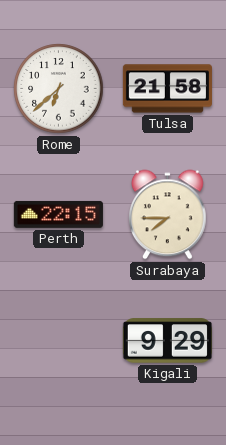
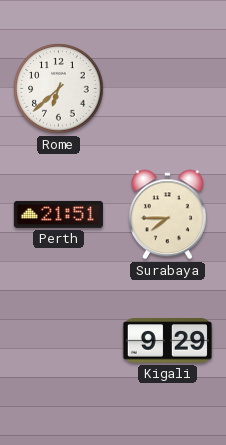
Tulsa: 21:58 -> none
Perth: 22:15 -> 21:51
